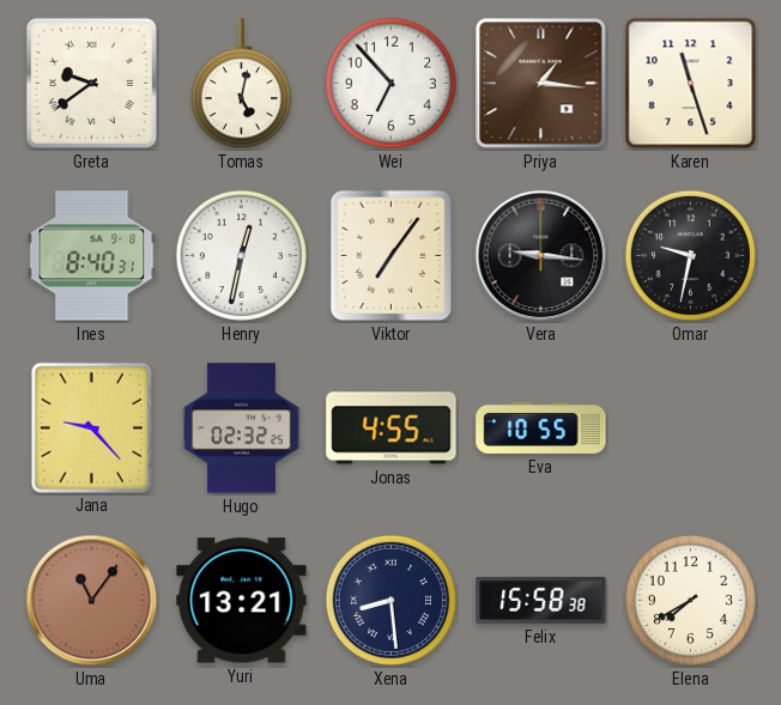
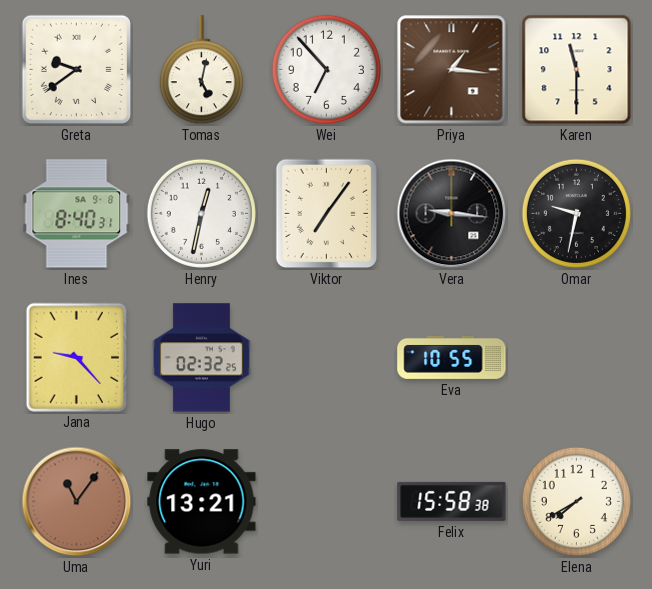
Karen: 11:27 -> 11:30
Jonas: 4:55 -> none
Xena: 8:29 -> none
